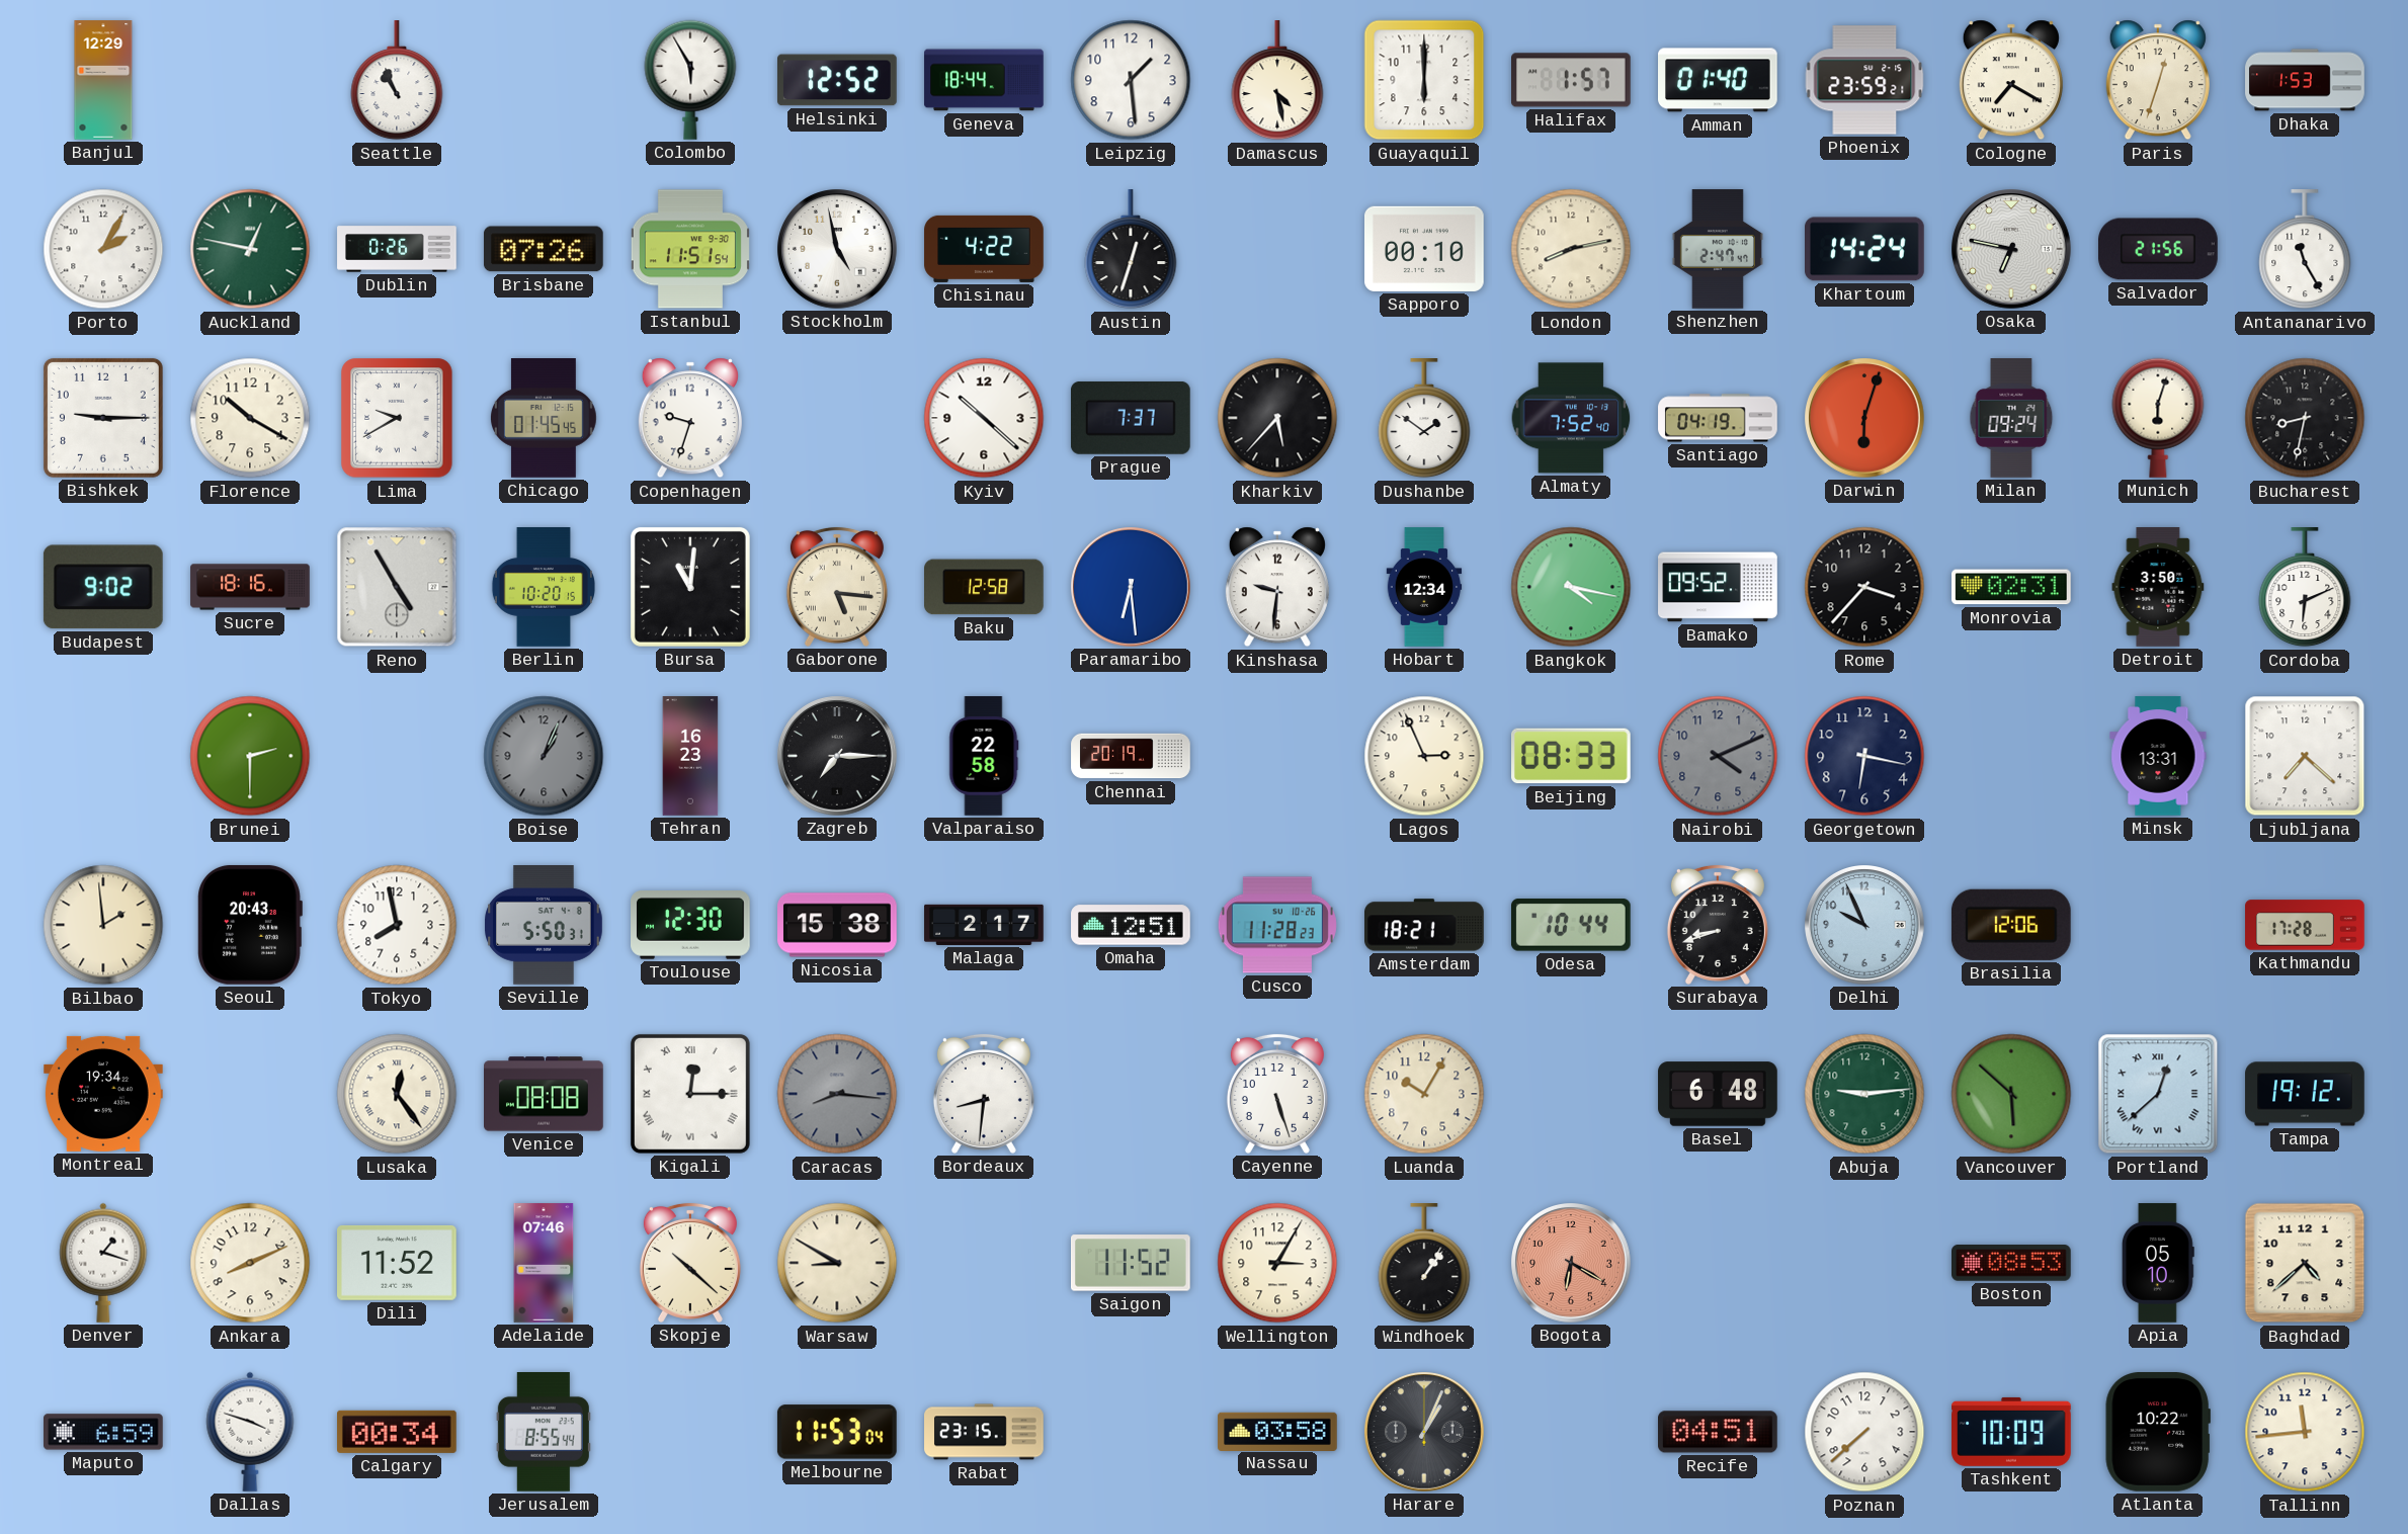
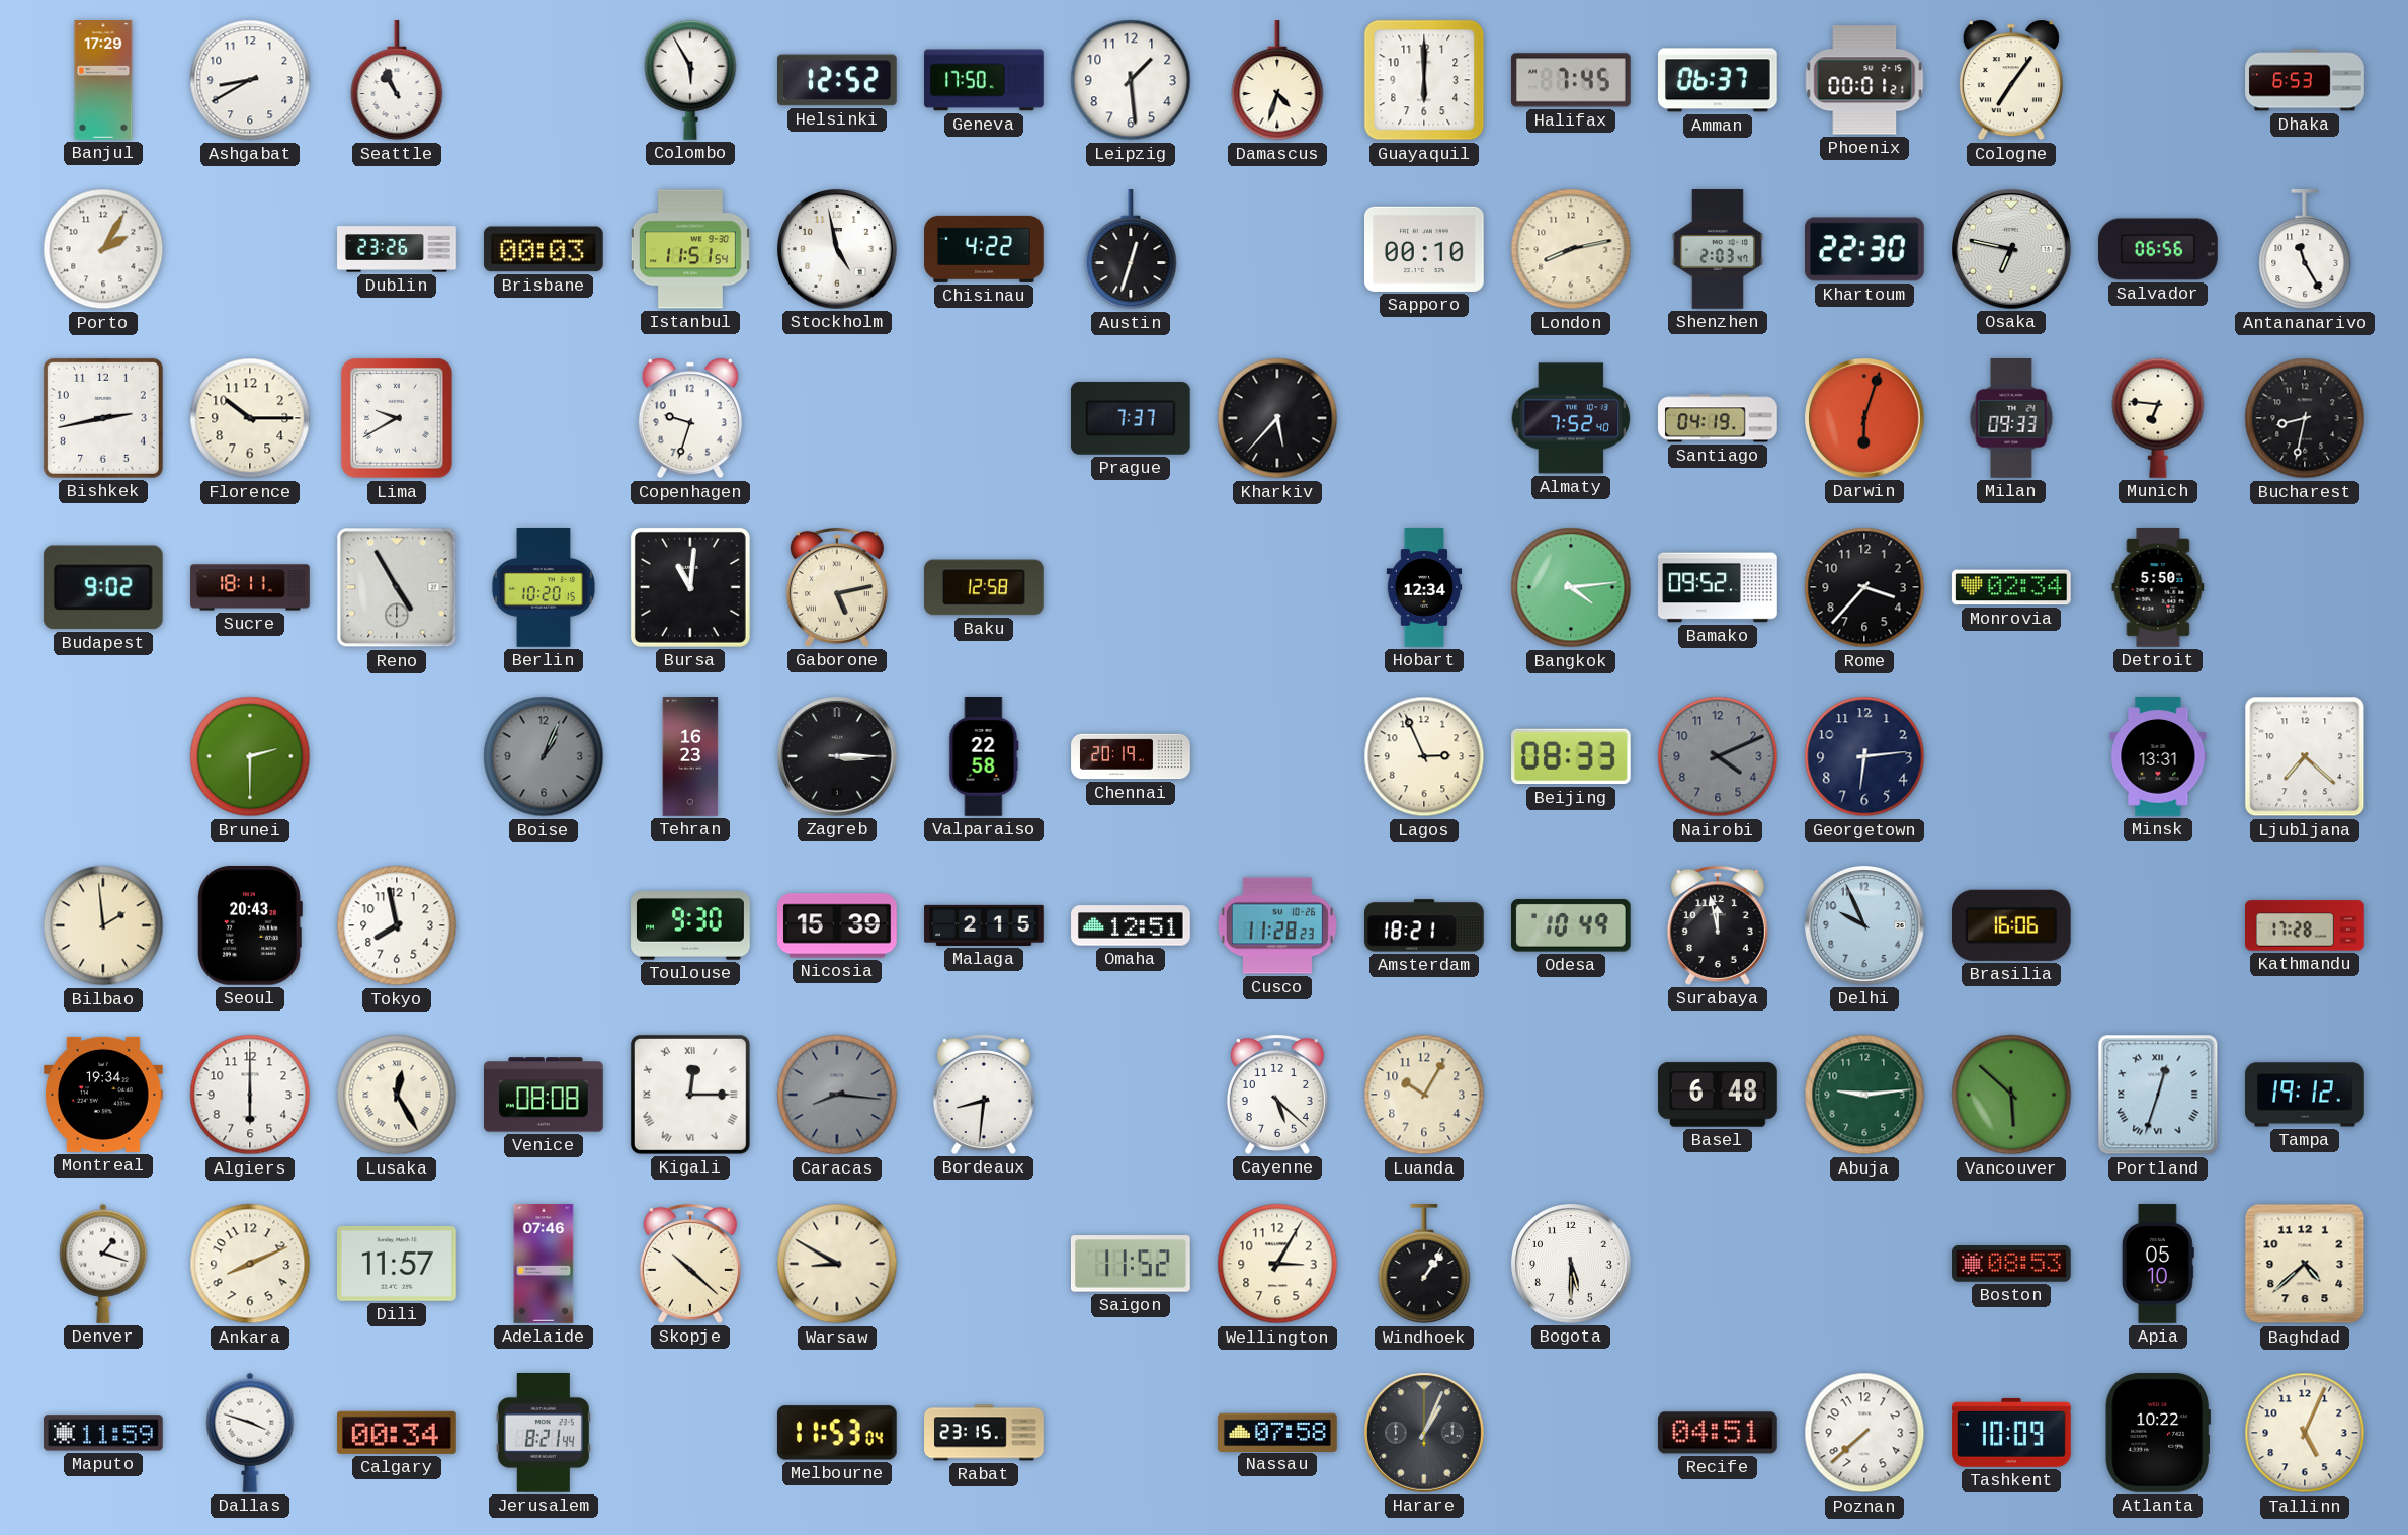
Banjul: 12:29 -> 17:29
Ashgabat: none -> 8:40
Geneva: 18:44 -> 17:50
Damascus: 4:28 -> 4:33
Halifax: 1:57 -> 7:45
Amman: 01:40 -> 06:37
Phoenix: 23:59 -> 00:01
Cologne: 7:20 -> 7:06
Paris: 12:33 -> none
Dhaka: 1:53 -> 6:53
Auckland: 12:47 -> none
Dublin: 0:26 -> 23:26
Brisbane: 07:26 -> 00:03
Shenzhen: 2:47 -> 2:03
Khartoum: 14:24 -> 22:30
Salvador: 21:56 -> 06:56
Bishkek: 9:15 -> 2:43
Florence: 10:20 -> 10:15
Chicago: 01:45 -> none
Kyiv: 10:22 -> none
Dushanbe: 1:51 -> none
Milan: 09:24 -> 09:33
Munich: 6:03 -> 6:46
Sucre: 18:16 -> 18:11
Gaborone: 5:16 -> 5:13
Paramaribo: 6:29 -> none
Kinshasa: 9:31 -> none
Bangkok: 4:17 -> 4:14
Monrovia: 02:31 -> 02:34
Detroit: 3:50 -> 5:50
Cordoba: 6:11 -> none
Zagreb: 7:15 -> 3:15
Georgetown: 6:17 -> 6:14
Seville: 5:50 -> none
Toulouse: 12:30 -> 9:30
Nicosia: 15:38 -> 15:39
Malaga: 2:17 -> 2:15
Odesa: 10:44 -> 10:49
Surabaya: 8:42 -> 11:58
Brasilia: 12:06 -> 16:06
Algiers: none -> 6:00
Lusaka: 12:24 -> 12:25
Cayenne: 5:27 -> 5:22
Portland: 12:38 -> 12:33
Dili: 11:52 -> 11:57
Bogota: 6:20 -> 5:30
Bogota dial: salmon -> white
Maputo: 6:59 -> 11:59
Jerusalem: 8:55 -> 8:21
Nassau: 03:58 -> 07:58
Tallinn: 11:44 -> 5:04
